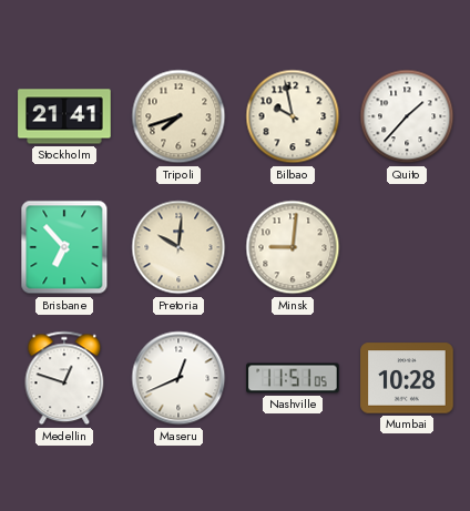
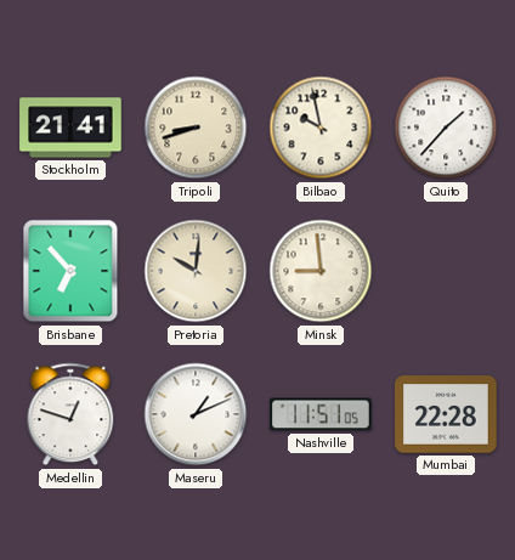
Tripoli: 7:42 -> 8:42
Minsk: 9:01 -> 8:59
Maseru: 12:41 -> 1:11
Mumbai: 10:28 -> 22:28
